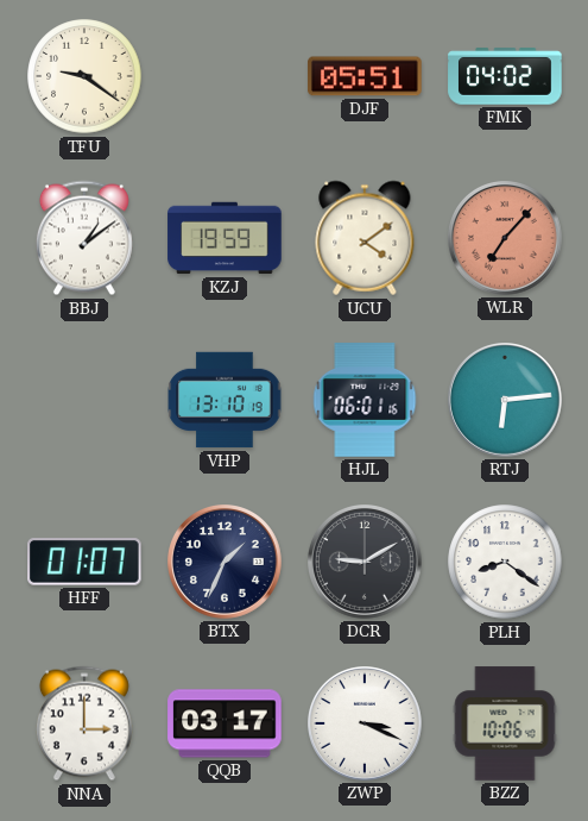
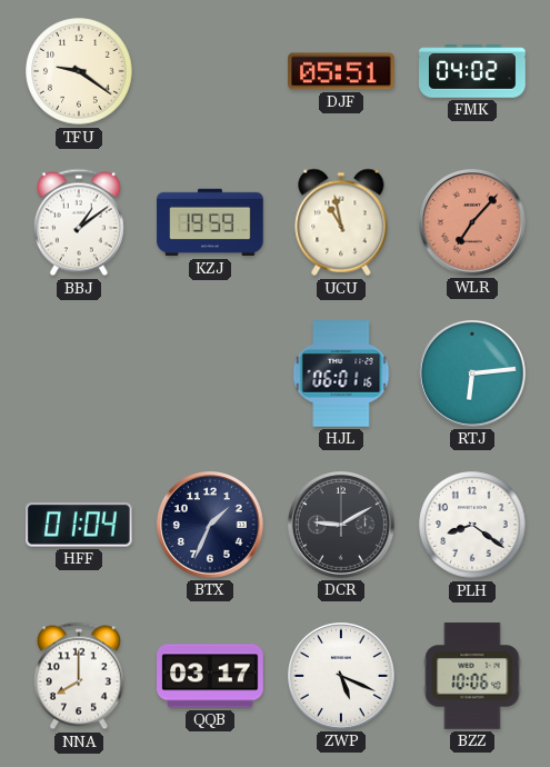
UCU: 4:09 -> 10:58
VHP: 13:10 -> none
HFF: 01:07 -> 01:04
NNA: 3:00 -> 8:00
ZWP: 3:19 -> 5:19
